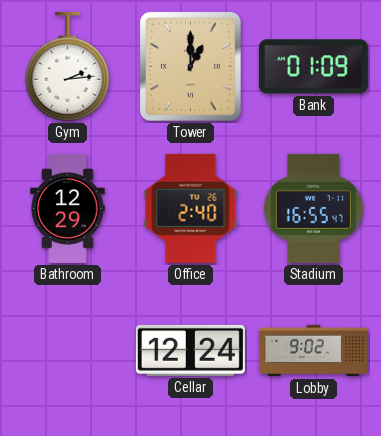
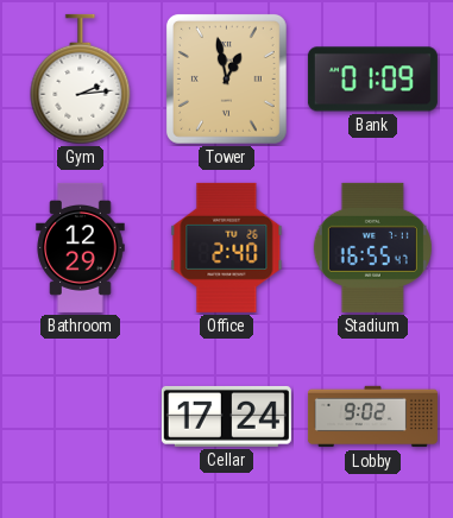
Tower: 1:00 -> 12:58
Cellar: 12:24 -> 17:24
